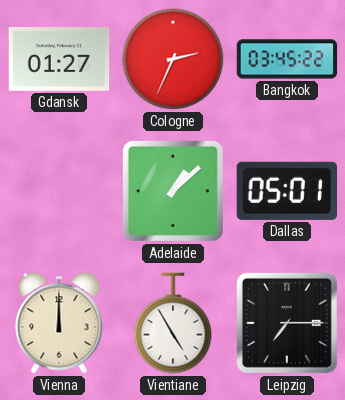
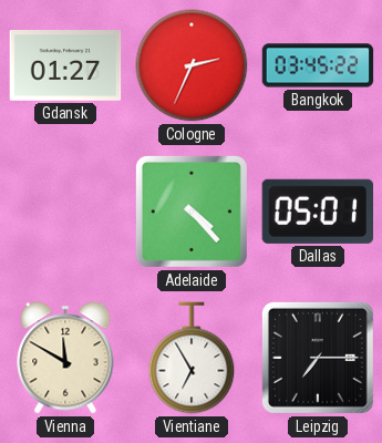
Adelaide: 1:08 -> 4:23
Vienna: 12:00 -> 11:50
Vientiane: 4:55 -> 6:55
